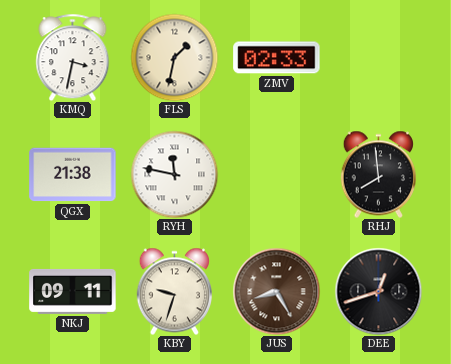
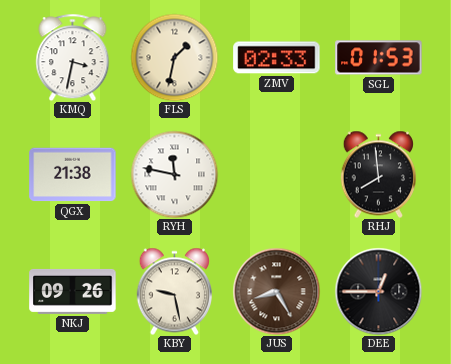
SGL: none -> 01:53
NKJ: 09:11 -> 09:26
KBY: 9:33 -> 9:28
DEE: 12:42 -> 12:45
